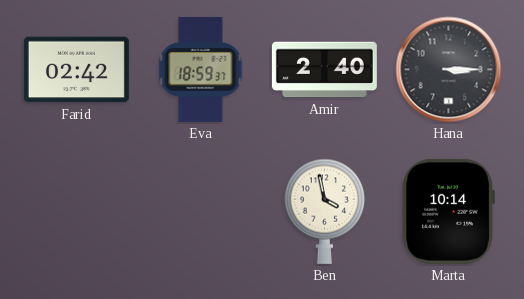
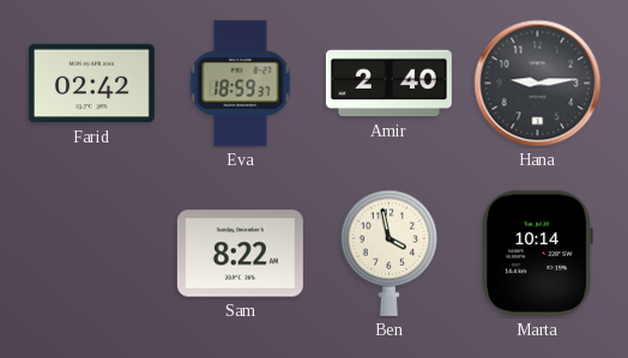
Hana: 3:15 -> 9:14
Sam: none -> 8:22
